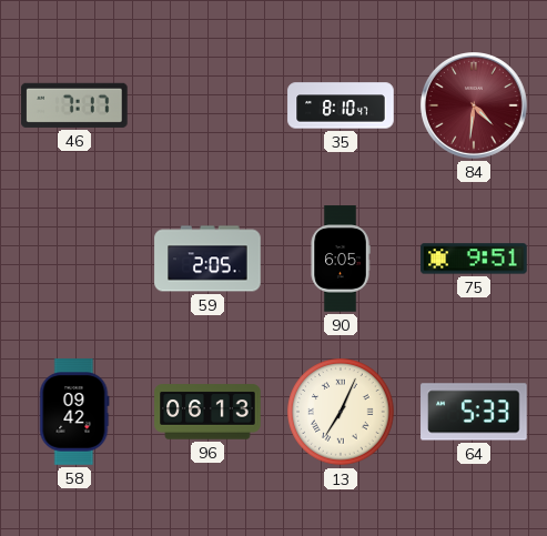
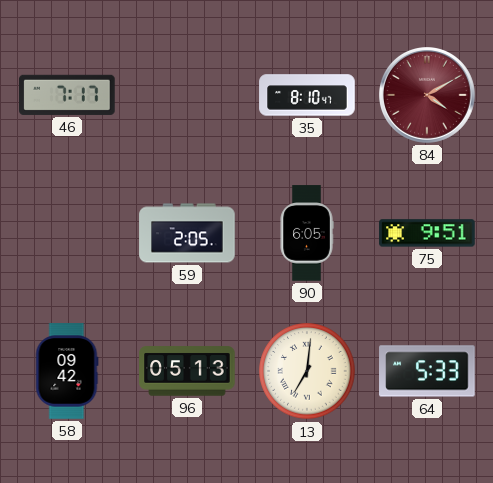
84: 4:31 -> 4:10
96: 06:13 -> 05:13
13: 7:04 -> 7:01
